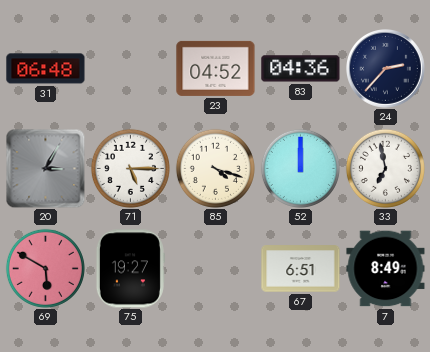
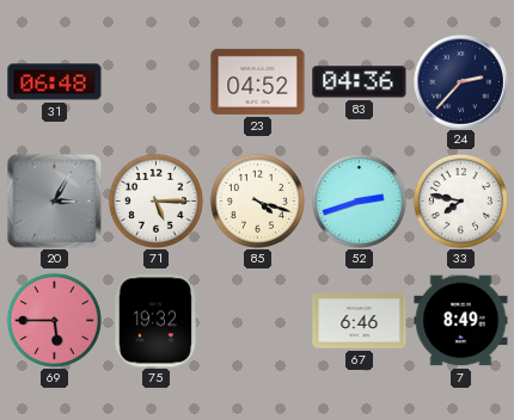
52: 12:00 -> 2:42
33: 6:58 -> 7:47
69: 5:50 -> 5:45
75: 19:27 -> 19:32
67: 6:51 -> 6:46
